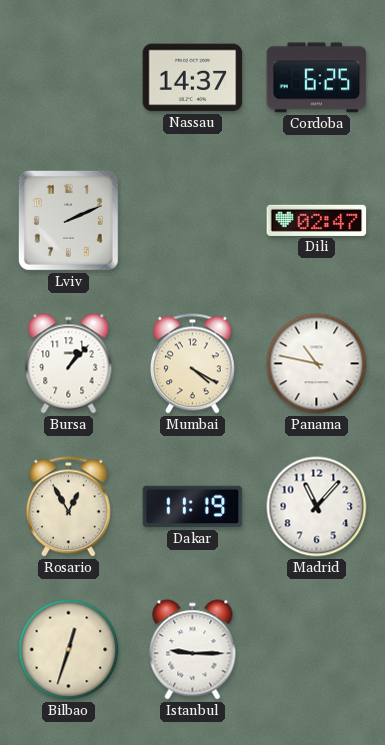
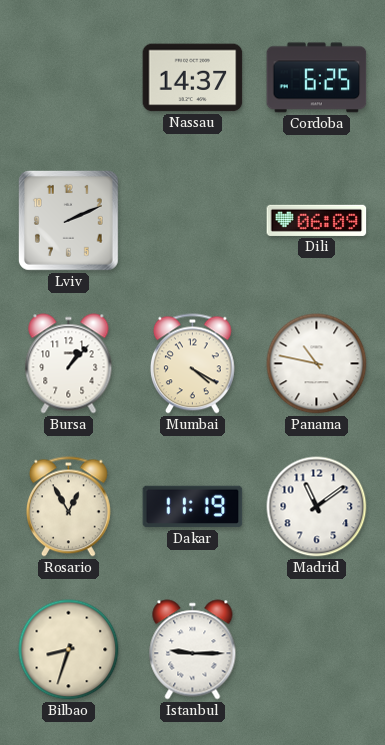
Dili: 02:47 -> 06:09
Madrid: 11:07 -> 11:09
Bilbao: 12:33 -> 8:33
